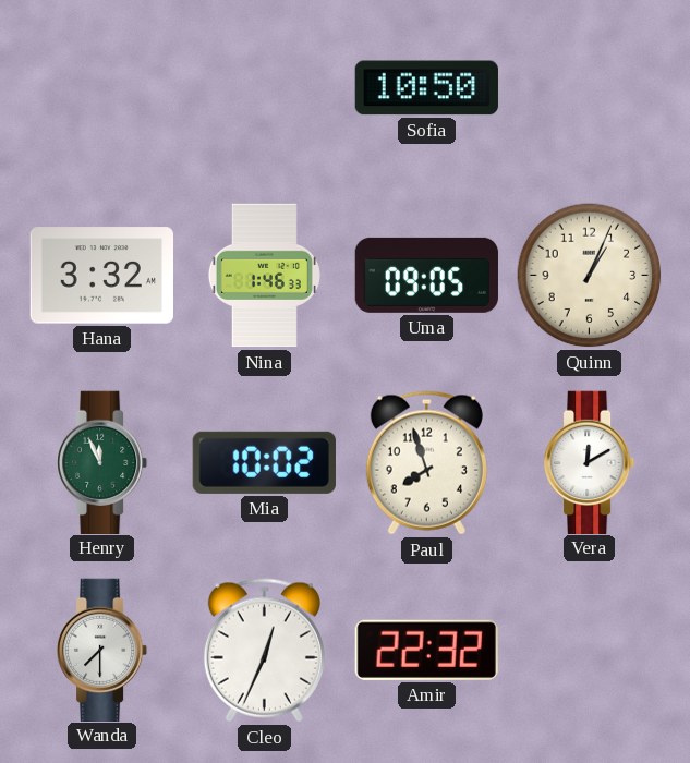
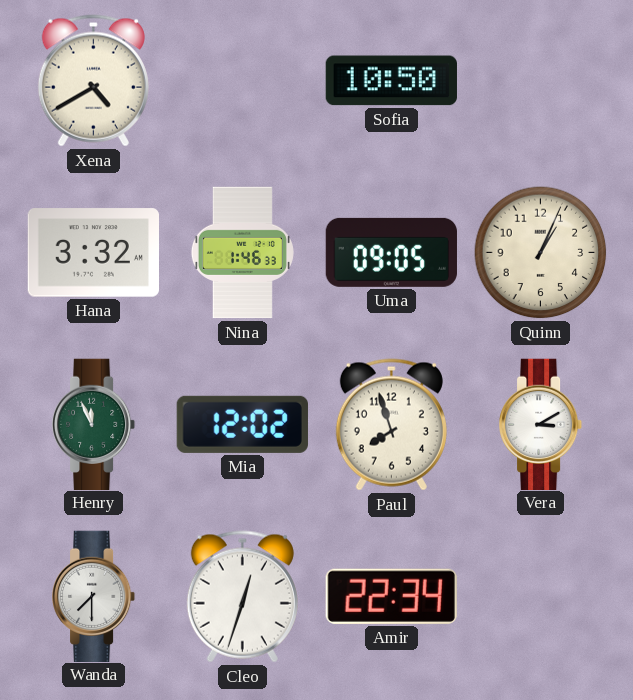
Xena: none -> 4:40
Mia: 10:02 -> 12:02
Vera: 12:10 -> 3:10
Cleo: 12:34 -> 12:33
Amir: 22:32 -> 22:34
